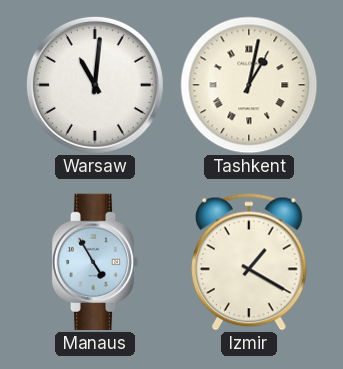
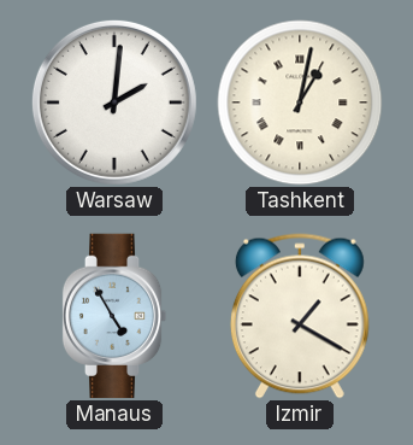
Warsaw: 11:01 -> 2:01
